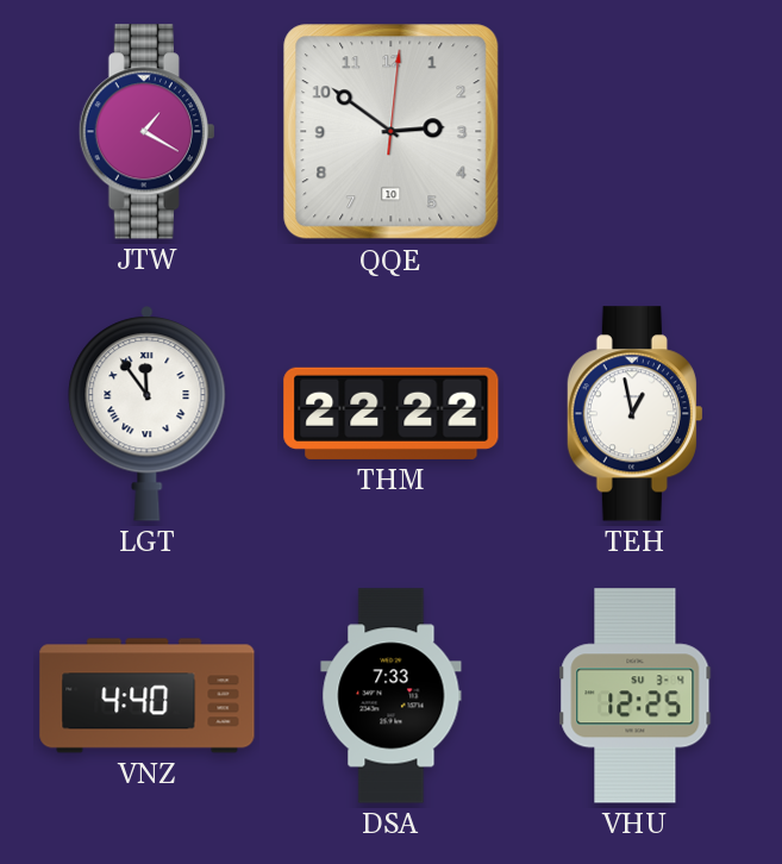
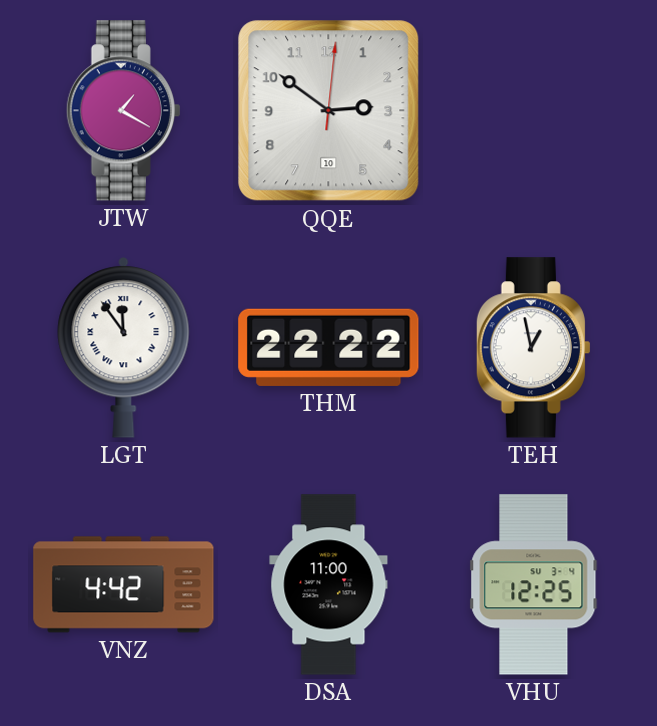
VNZ: 4:40 -> 4:42
DSA: 7:33 -> 11:00
